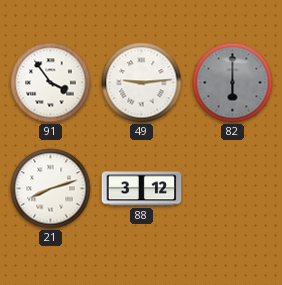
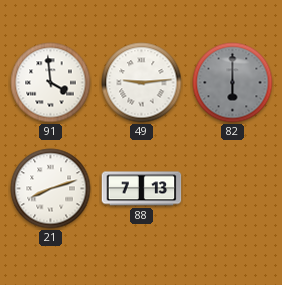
91: 3:54 -> 3:59
88: 3:12 -> 7:13
